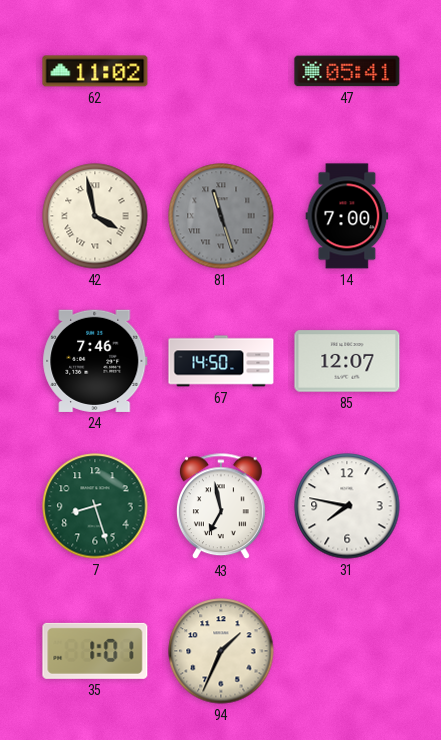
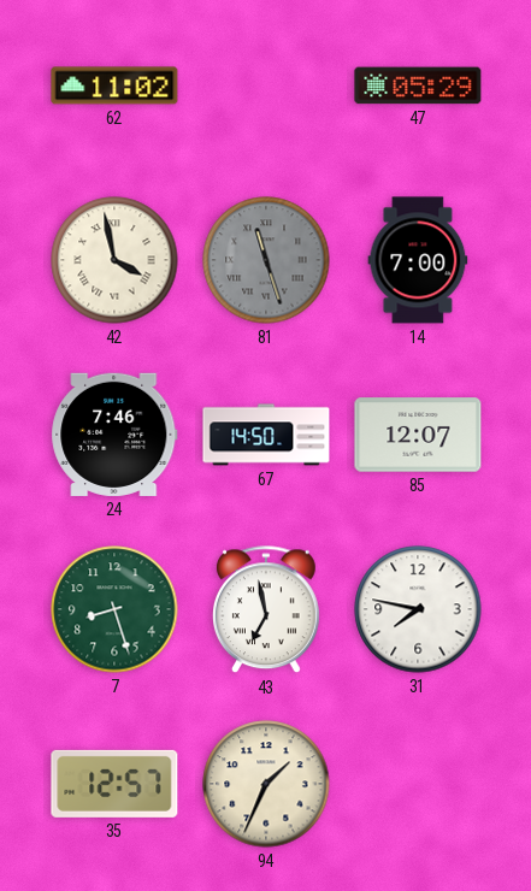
47: 05:41 -> 05:29
35: 1:01 -> 12:57
